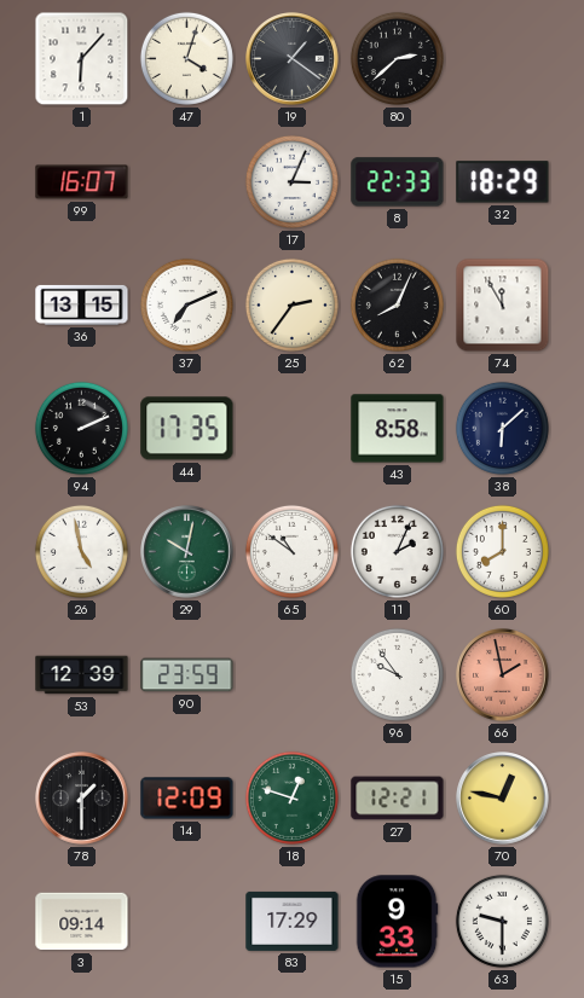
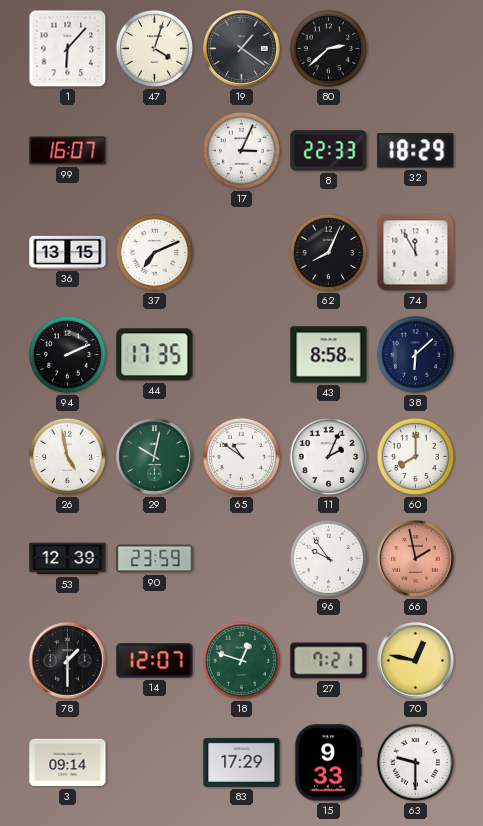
25: 2:36 -> none
14: 12:09 -> 12:07
27: 12:21 -> 7:21
